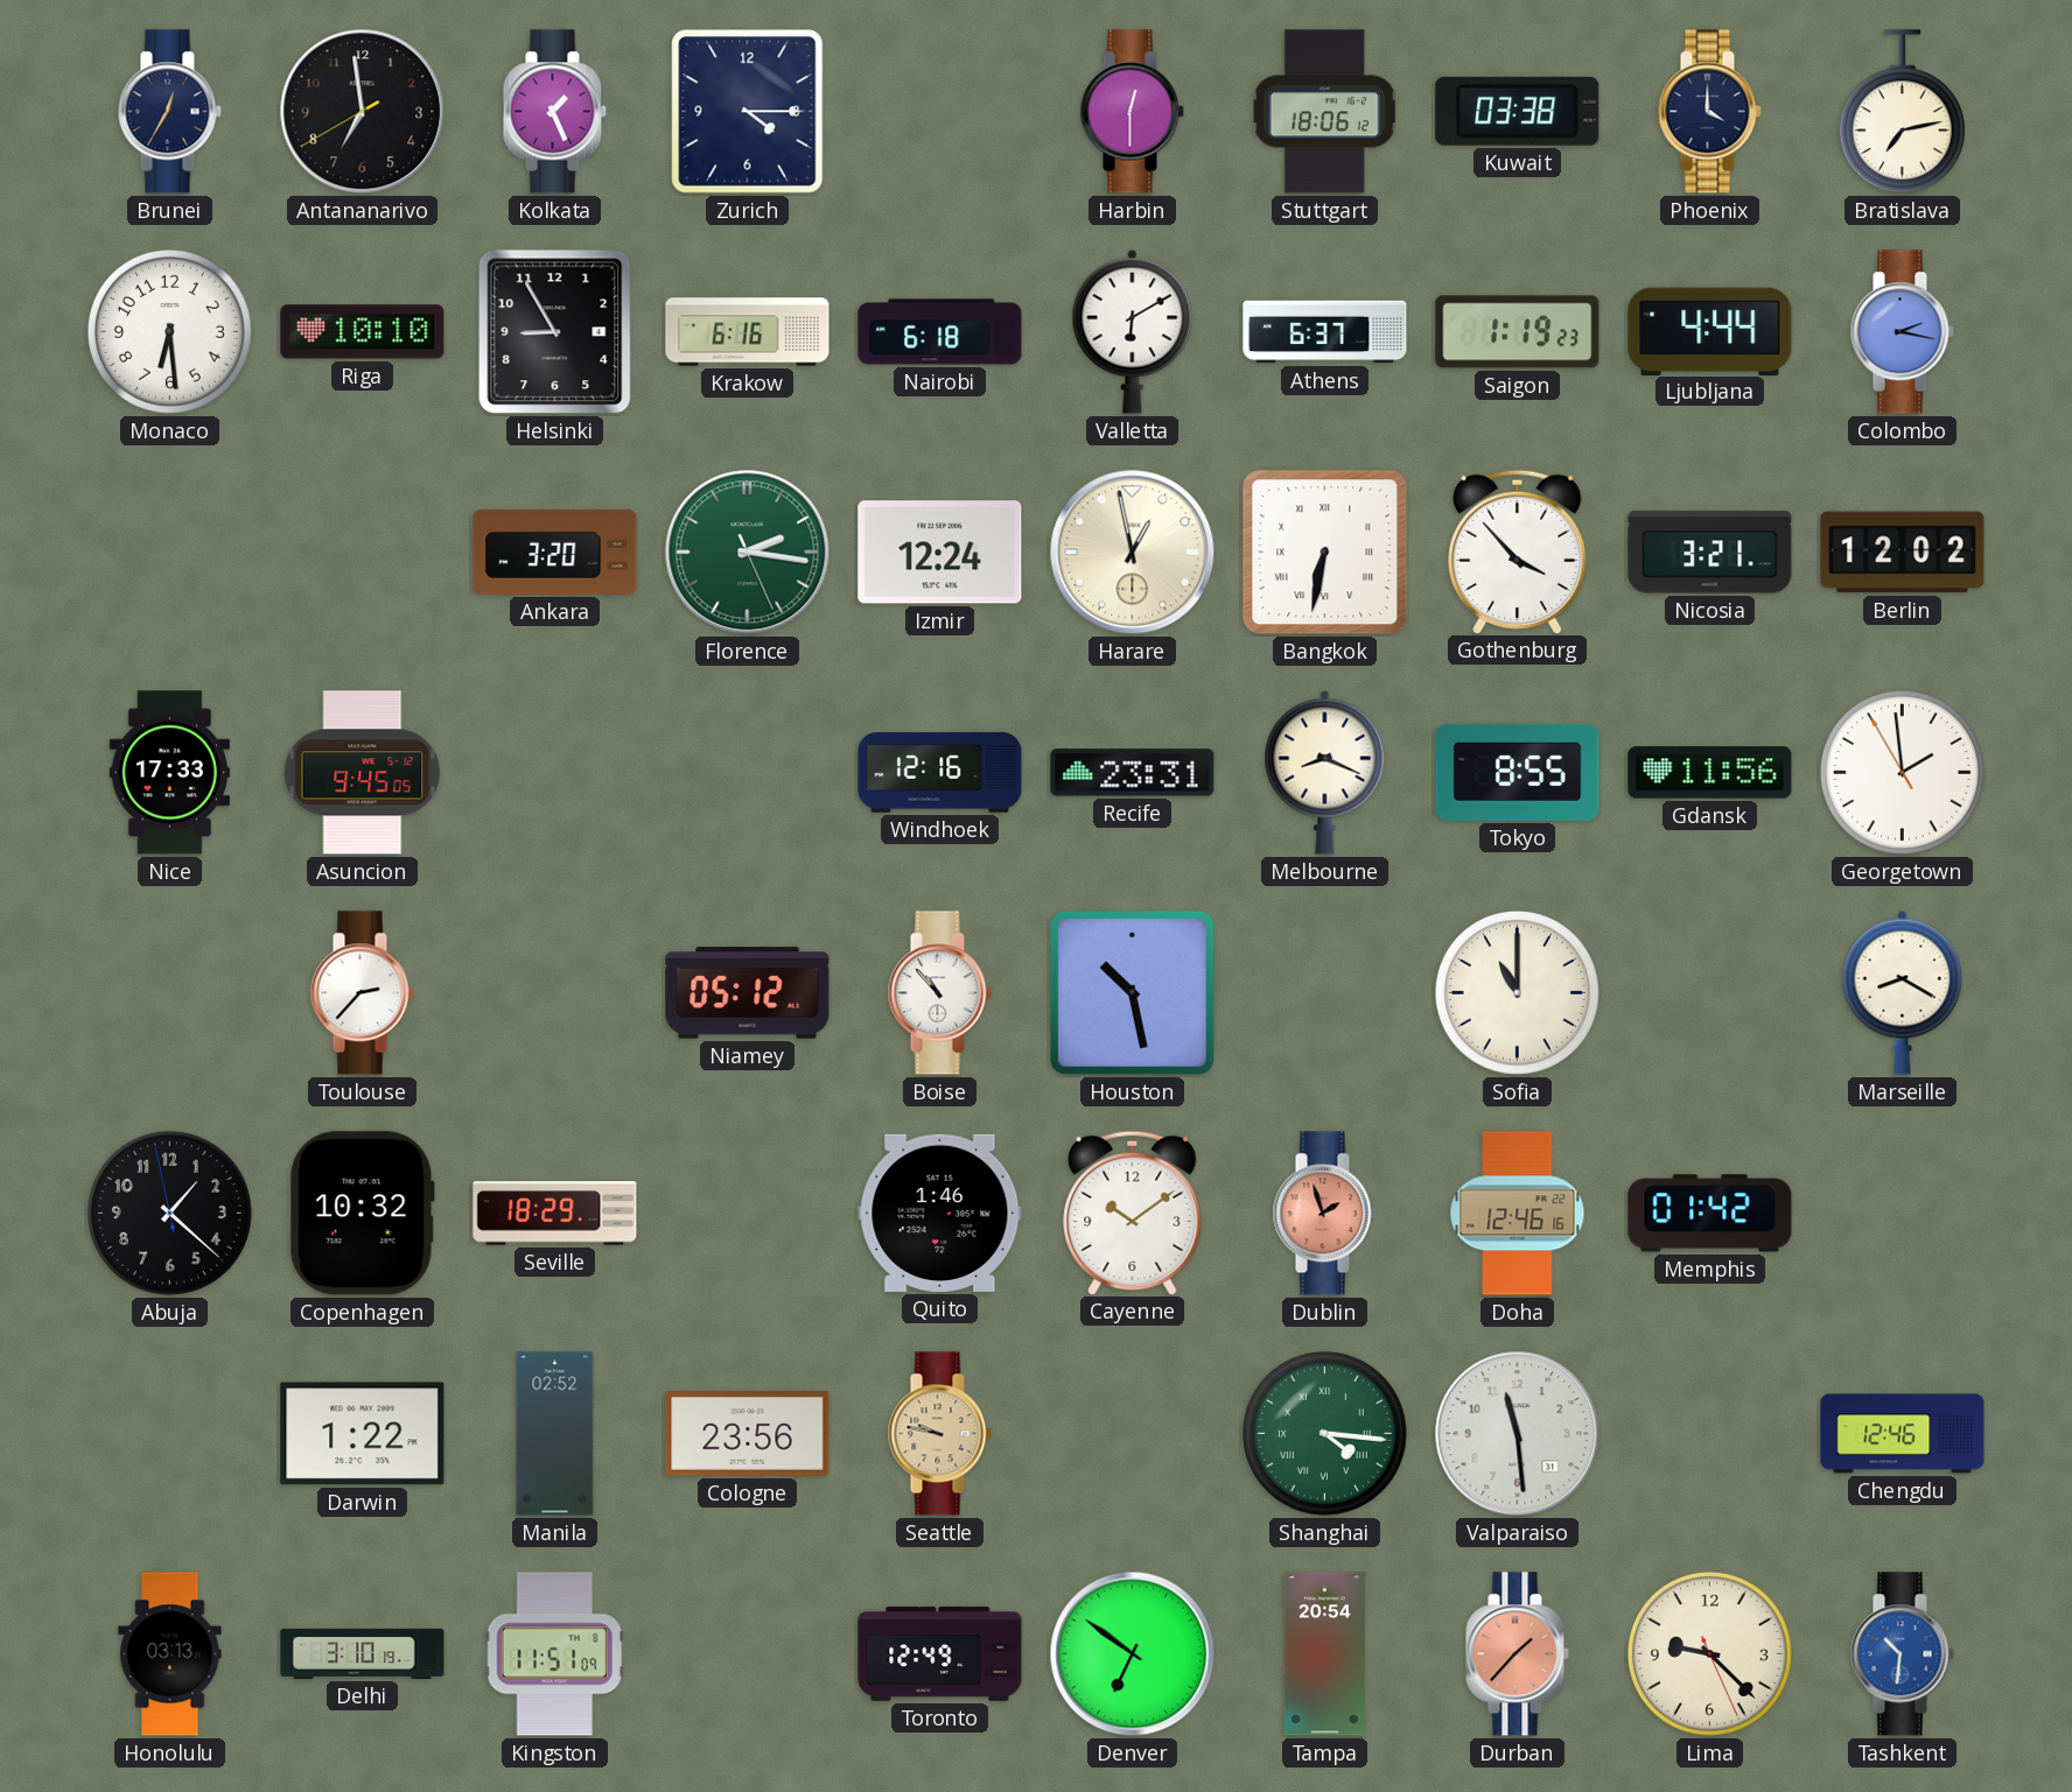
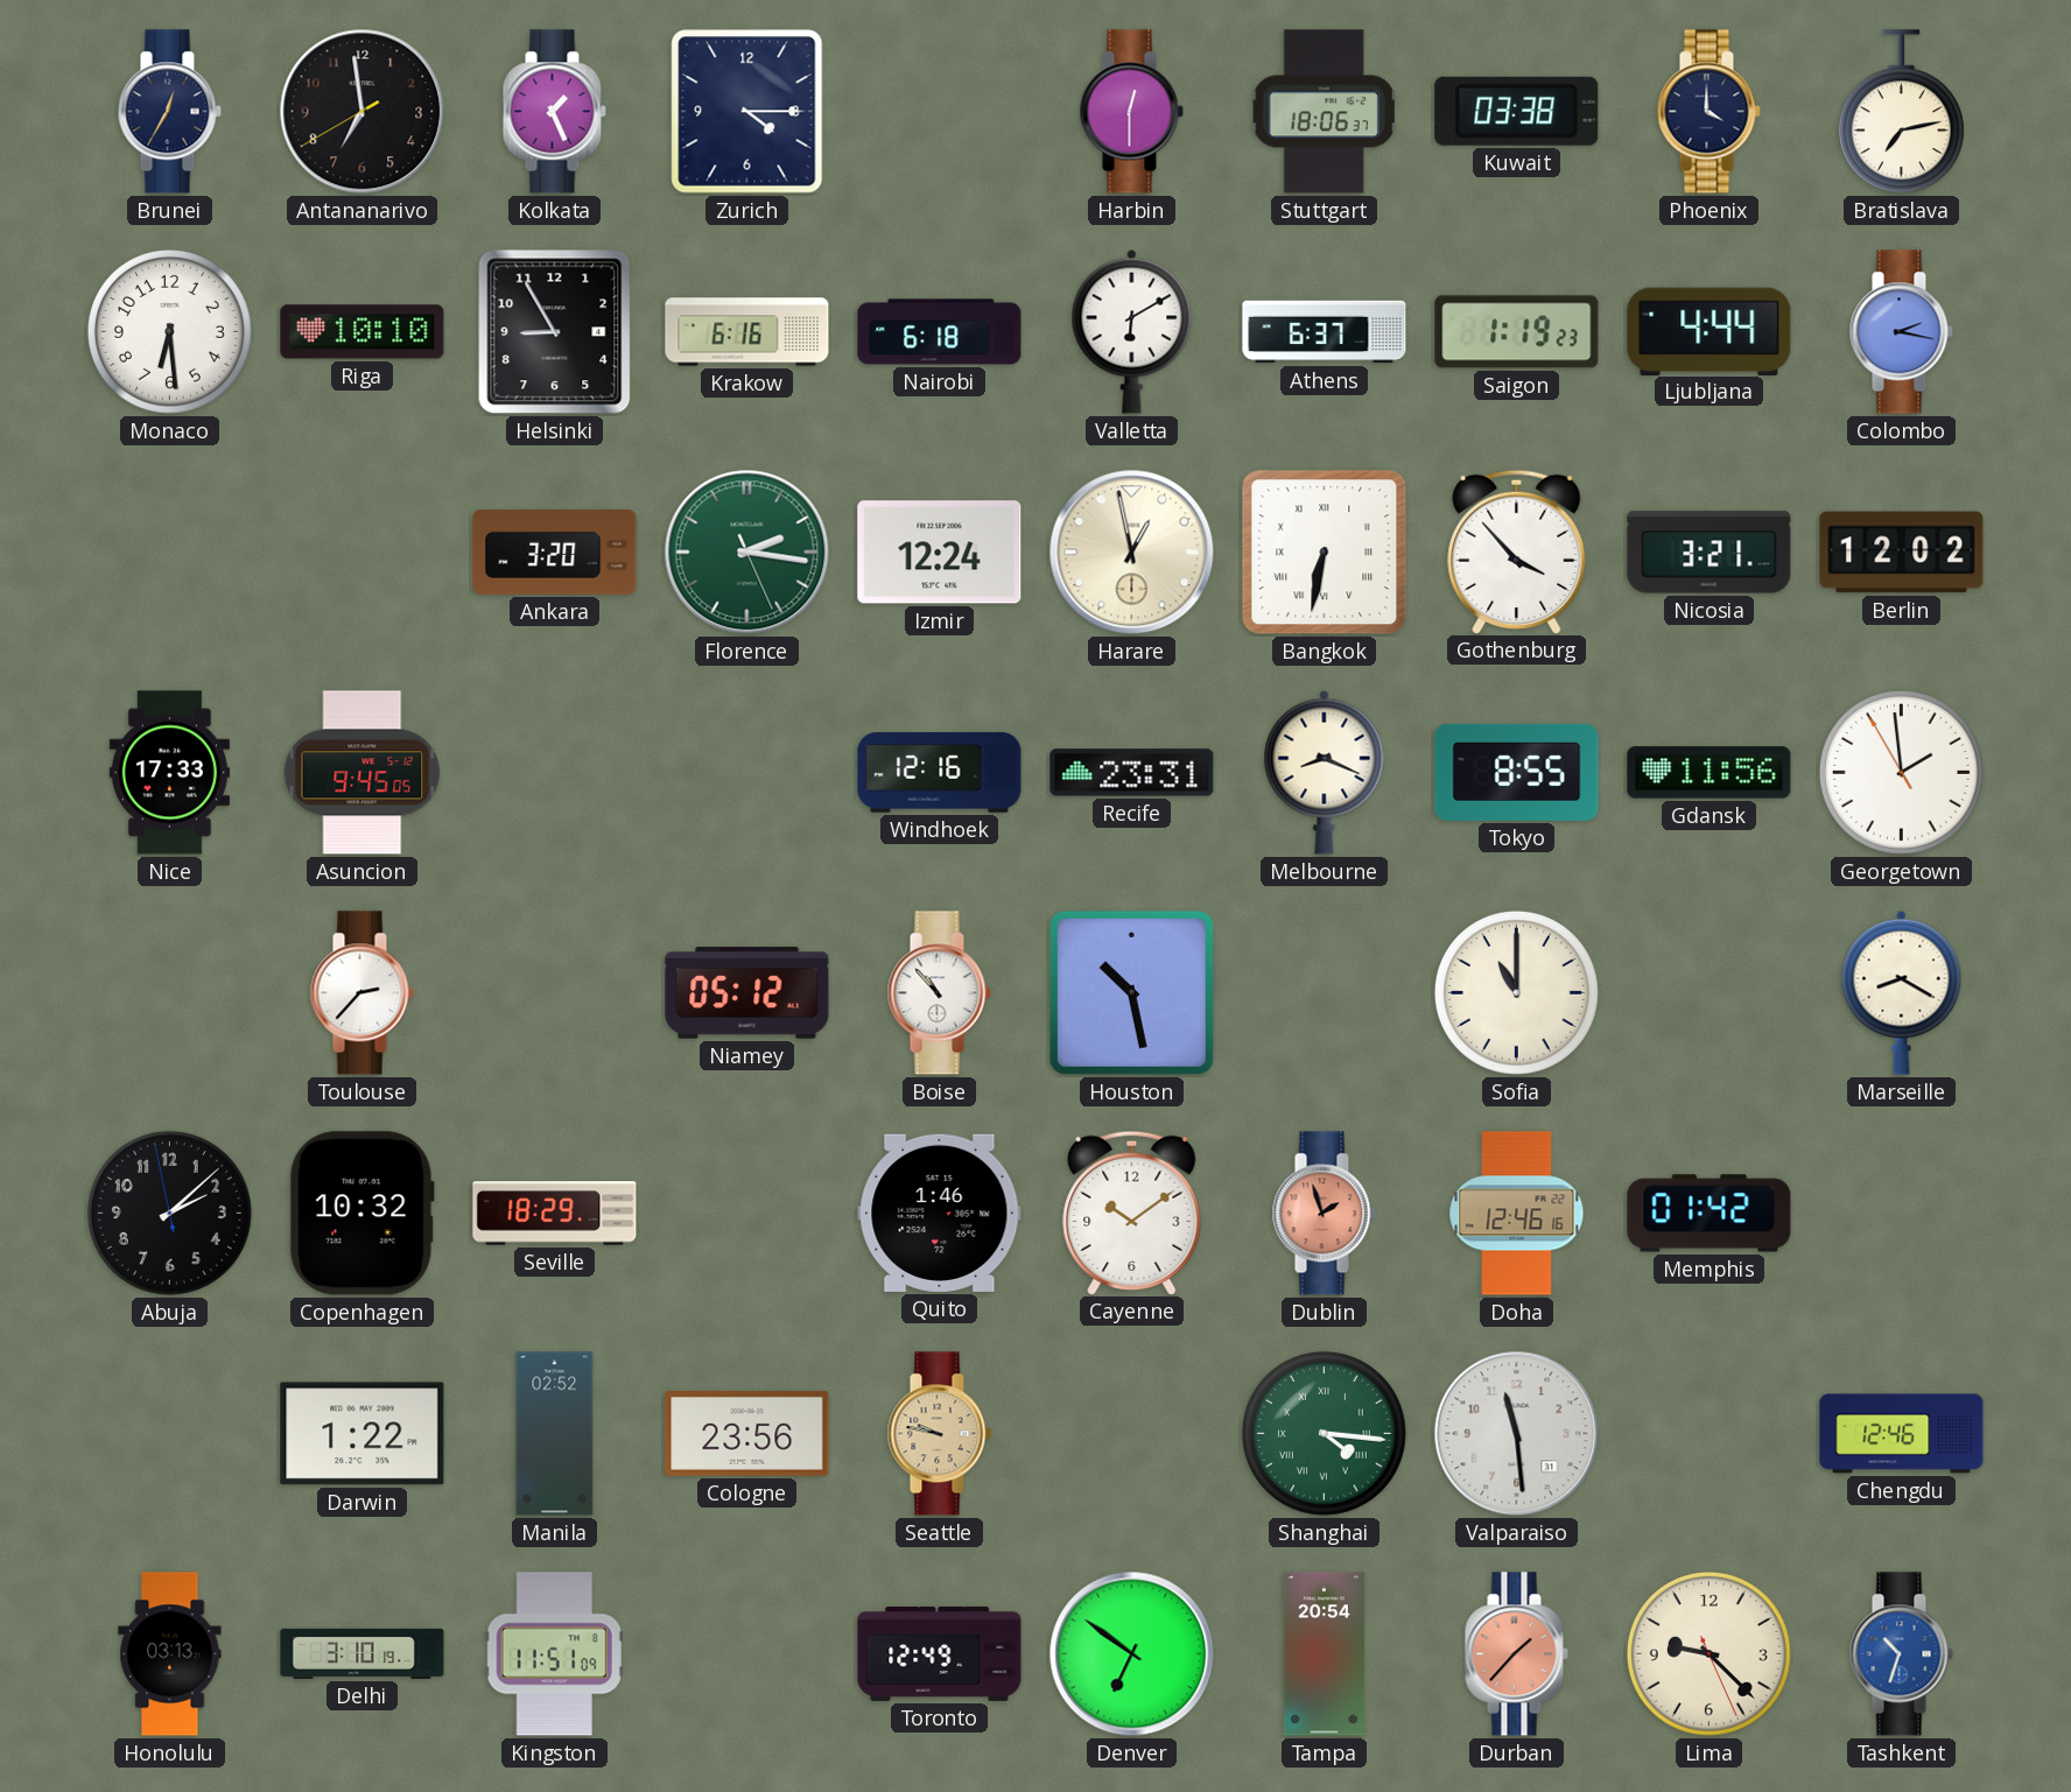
Stuttgart: 18:06:12 -> 18:06:37
Abuja: 1:21 -> 2:07
Tashkent: 10:31 -> 10:33
